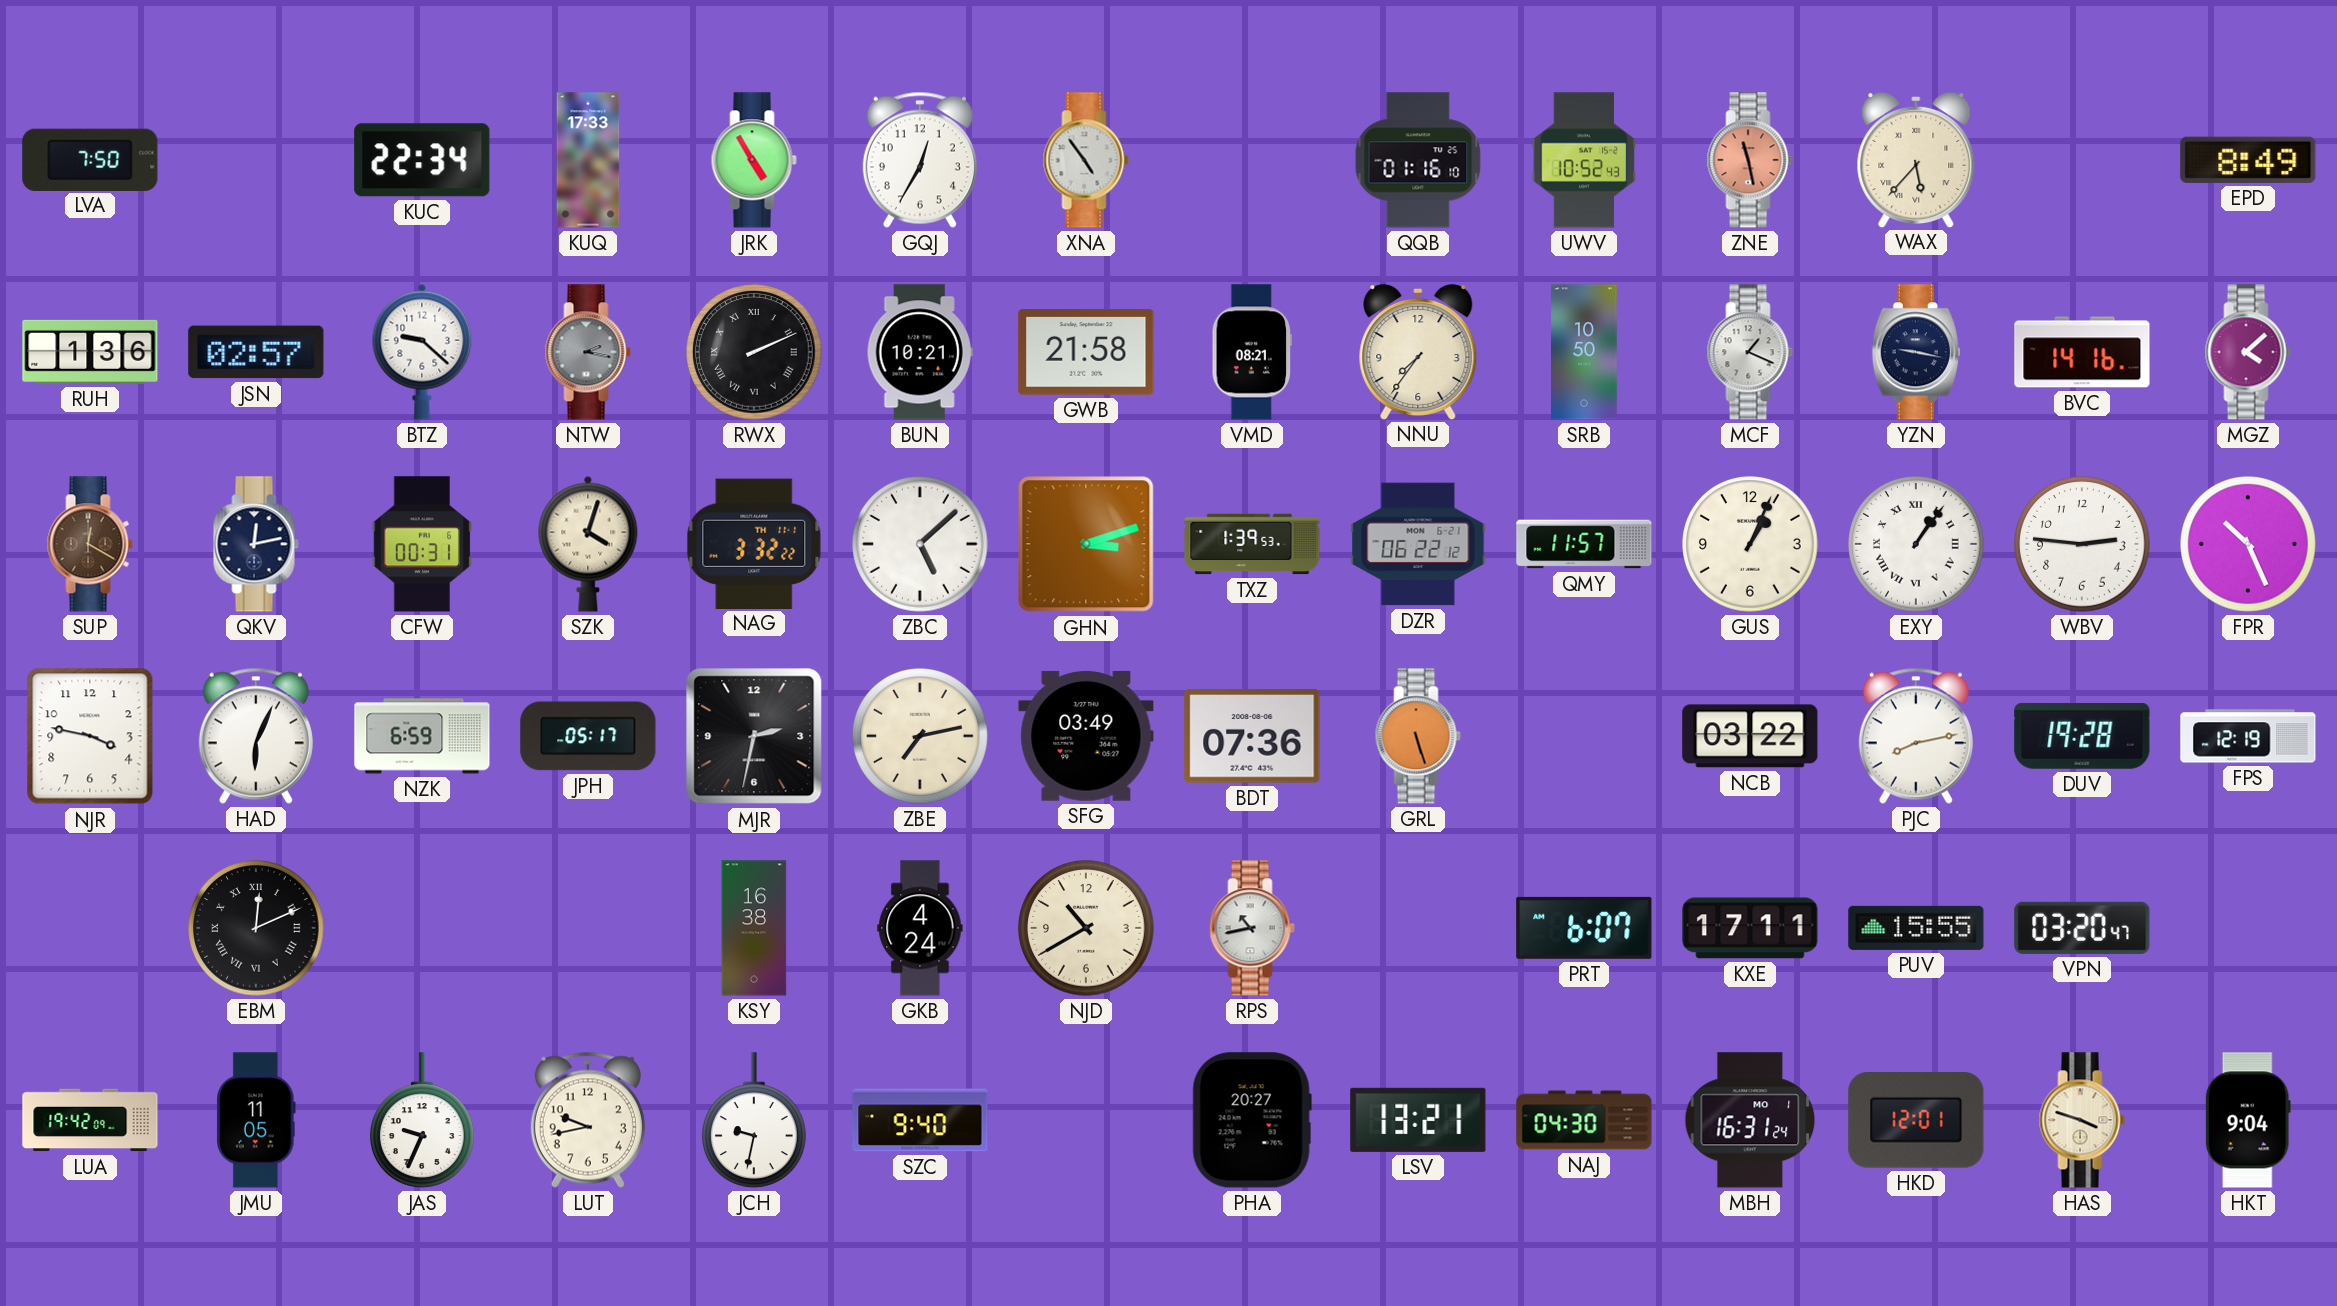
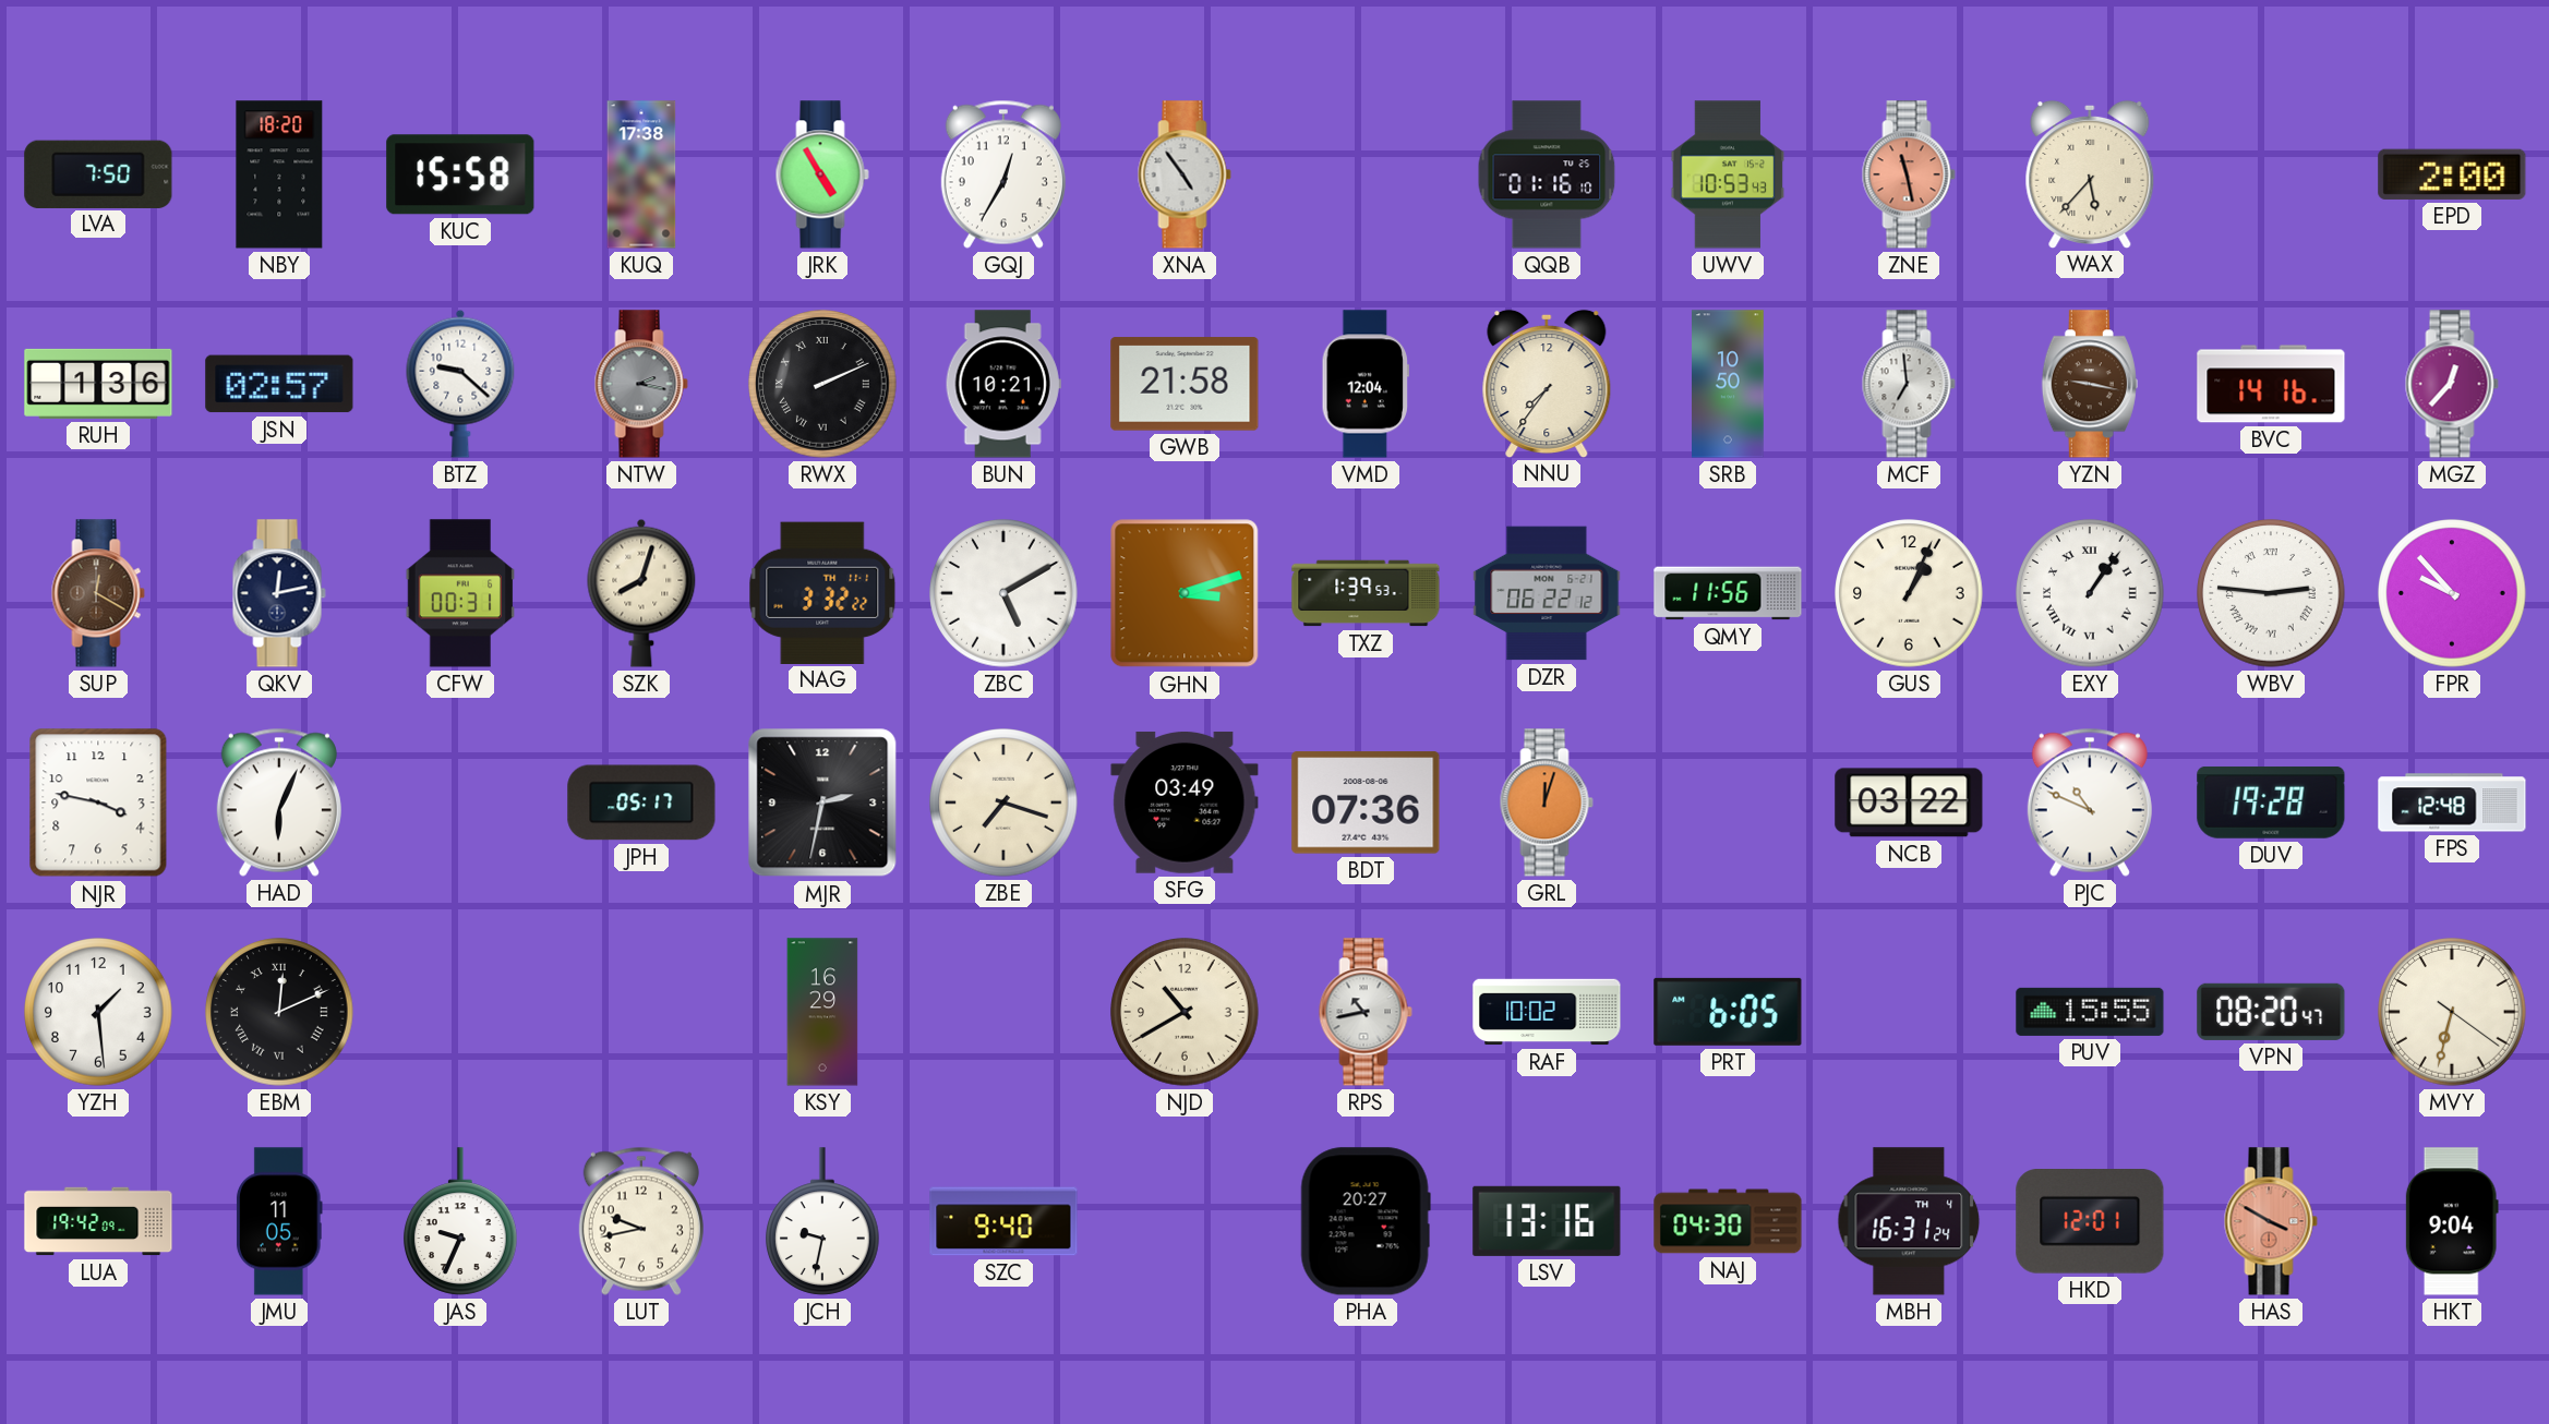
NBY: none -> 18:20
KUC: 22:34 -> 15:58
KUQ: 17:33 -> 17:38
UWV: 10:52 -> 10:53
EPD: 8:49 -> 2:00
VMD: 08:21 -> 12:04
MCF: 1:19 -> 6:59
YZN dial: navy -> brown
MGZ: 4:08 -> 12:37
SZK: 4:03 -> 8:03
ZBC: 5:08 -> 5:10
QMY: 11:57 -> 11:56
WBV numerals: Arabic -> Roman
FPR: 10:26 -> 9:53
NZK: 6:59 -> none
ZBE: 7:13 -> 7:18
GRL: 5:27 -> 12:03
PJC: 8:13 -> 10:49
FPS: 12:19 -> 12:48
YZH: none -> 1:29
KSY: 16:38 -> 16:29
GKB: 4:24 -> none
RAF: none -> 10:02
PRT: 6:07 -> 6:05
KXE: 17:11 -> none
VPN: 03:20 -> 08:20
MVY: none -> 6:32
LSV: 13:21 -> 13:16
MBH date: MO 1 -> TH 4
HAS: 3:48 -> 3:50
HAS dial: cream -> salmon
